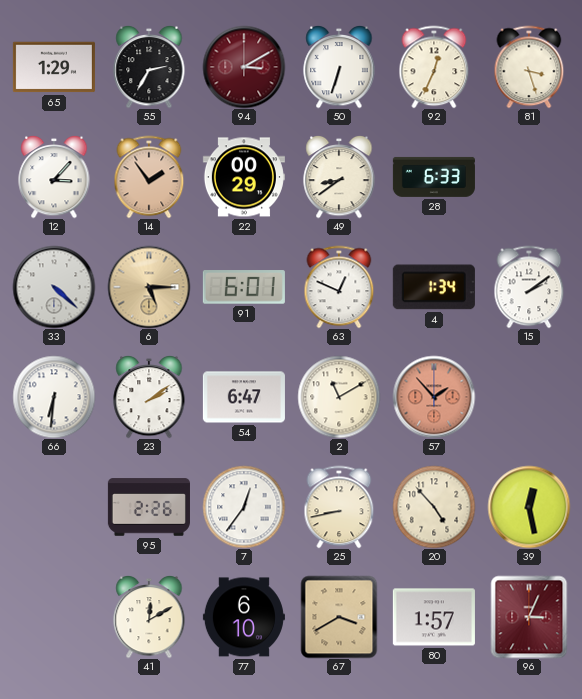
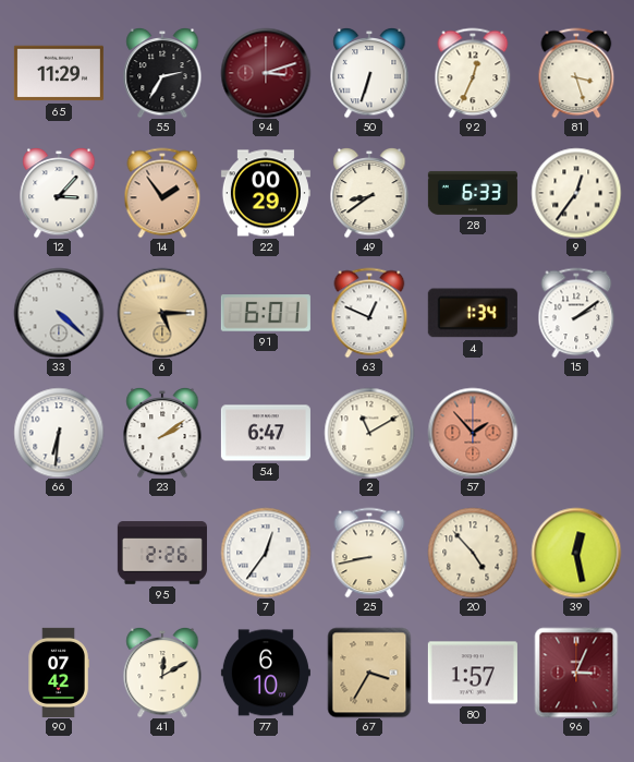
65: 1:29 -> 11:29
94: 3:10 -> 3:12
9: none -> 12:36
90: none -> 07:42
67: 3:40 -> 3:35
